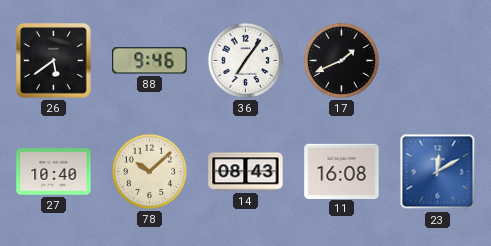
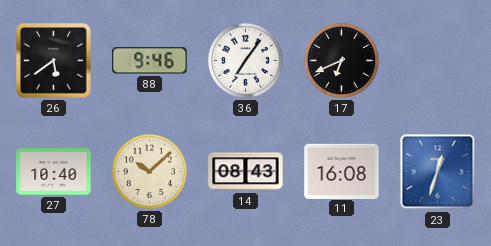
17: 1:41 -> 6:41
23: 12:10 -> 12:33
